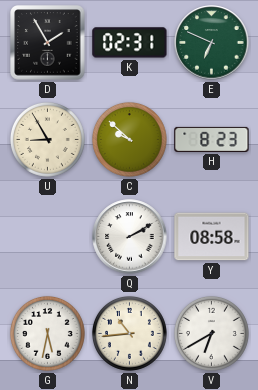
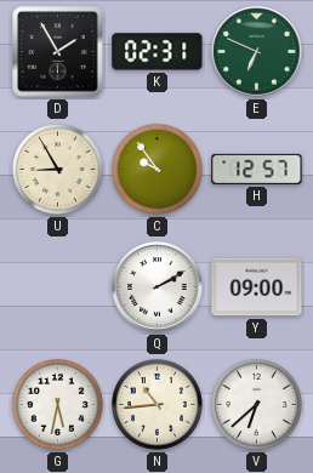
C: 9:52 -> 9:54
H: 8:23 -> 12:57
Y: 08:58 -> 09:00
V: 6:40 -> 6:38
